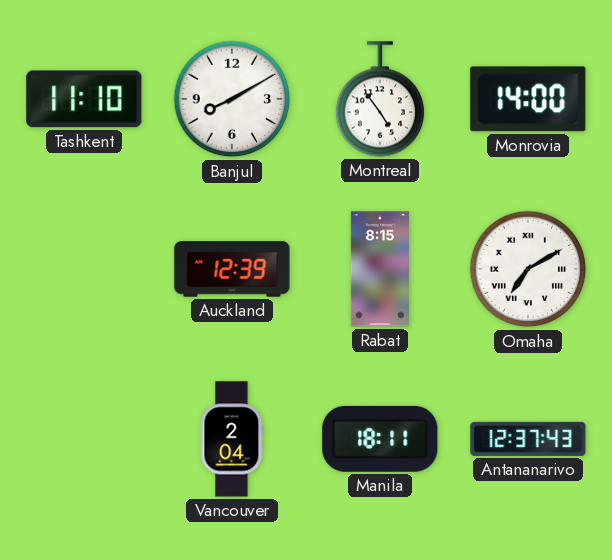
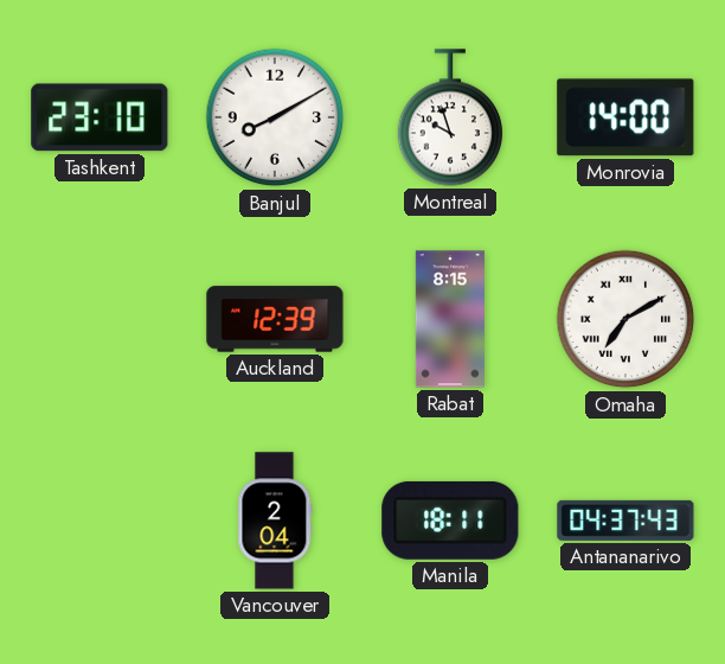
Tashkent: 11:10 -> 23:10
Montreal: 4:54 -> 9:57
Antananarivo: 12:37 -> 04:37
